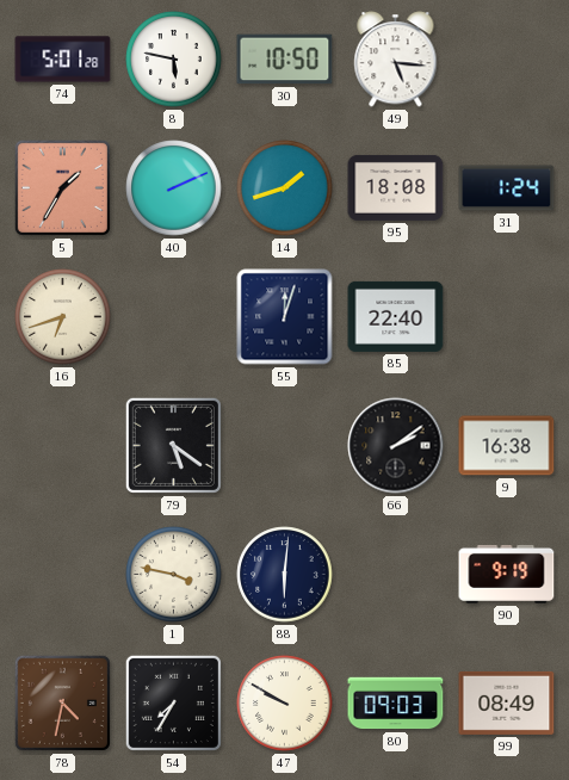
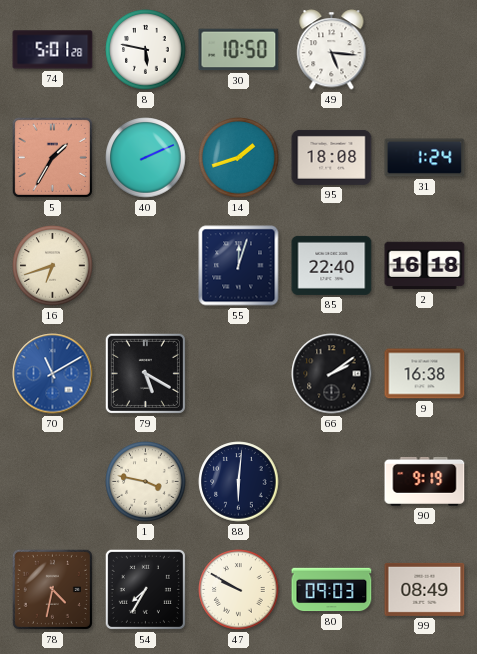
2: none -> 16:18
70: none -> 11:10
79: 5:21 -> 5:20
